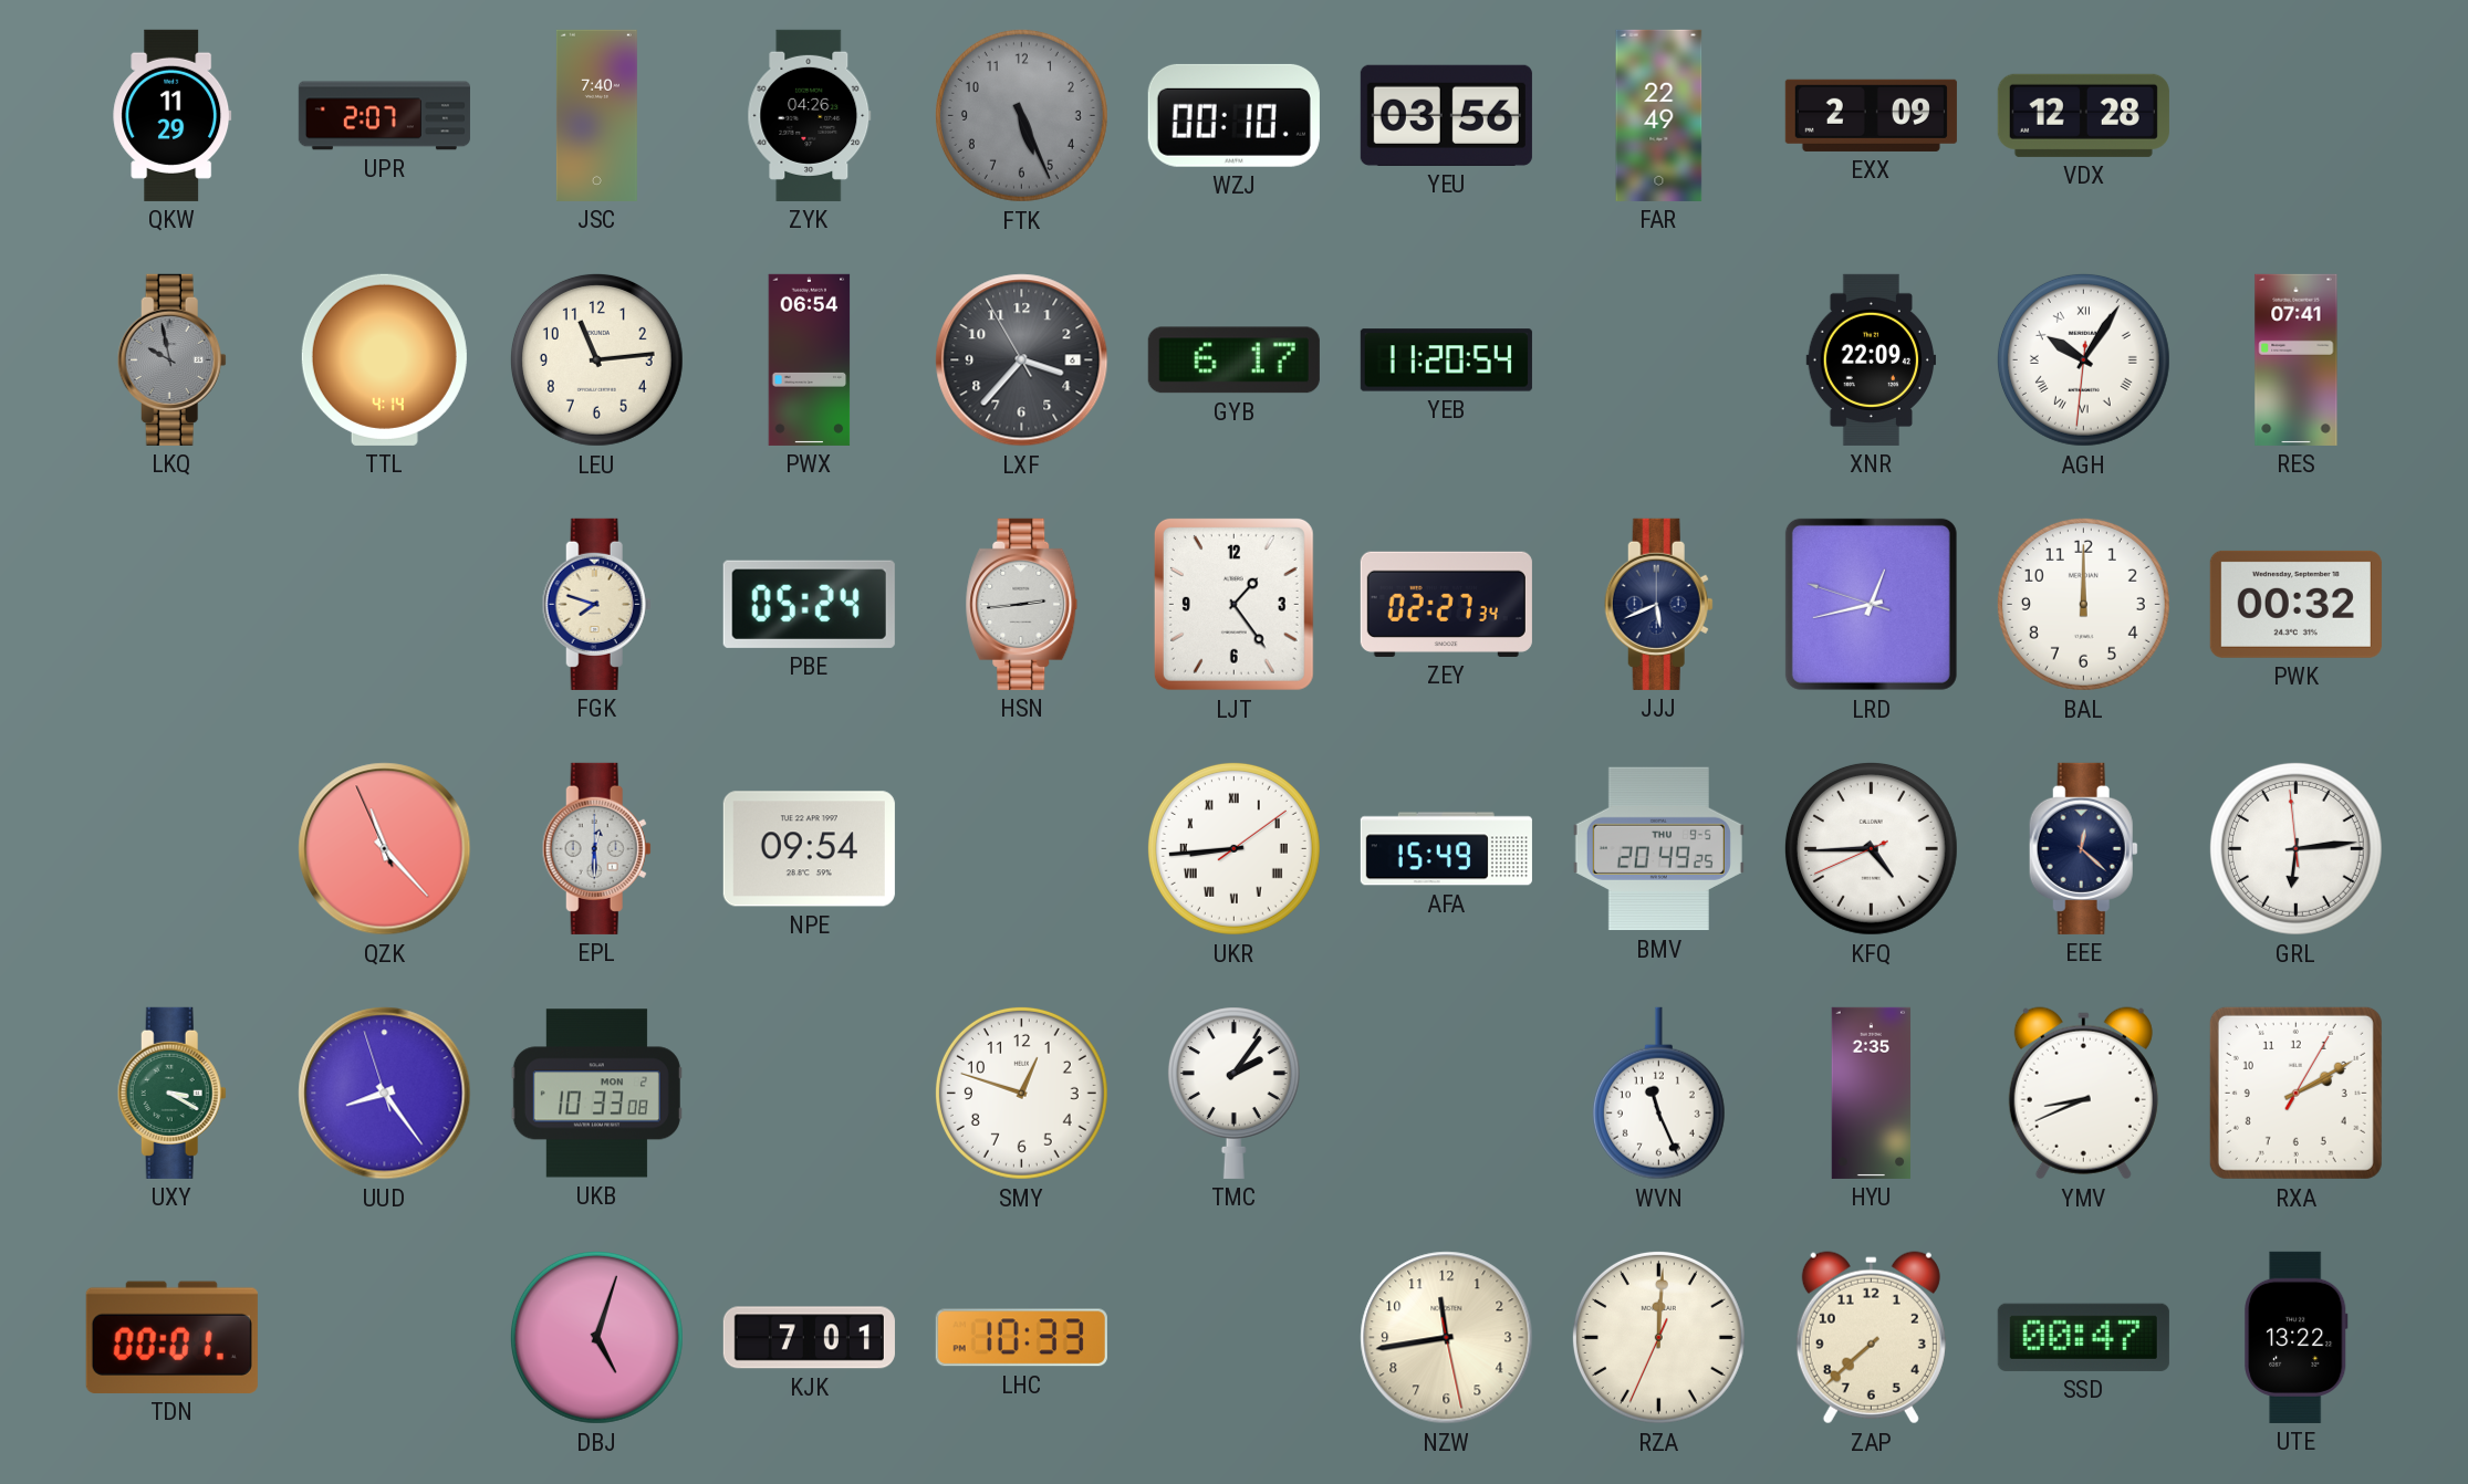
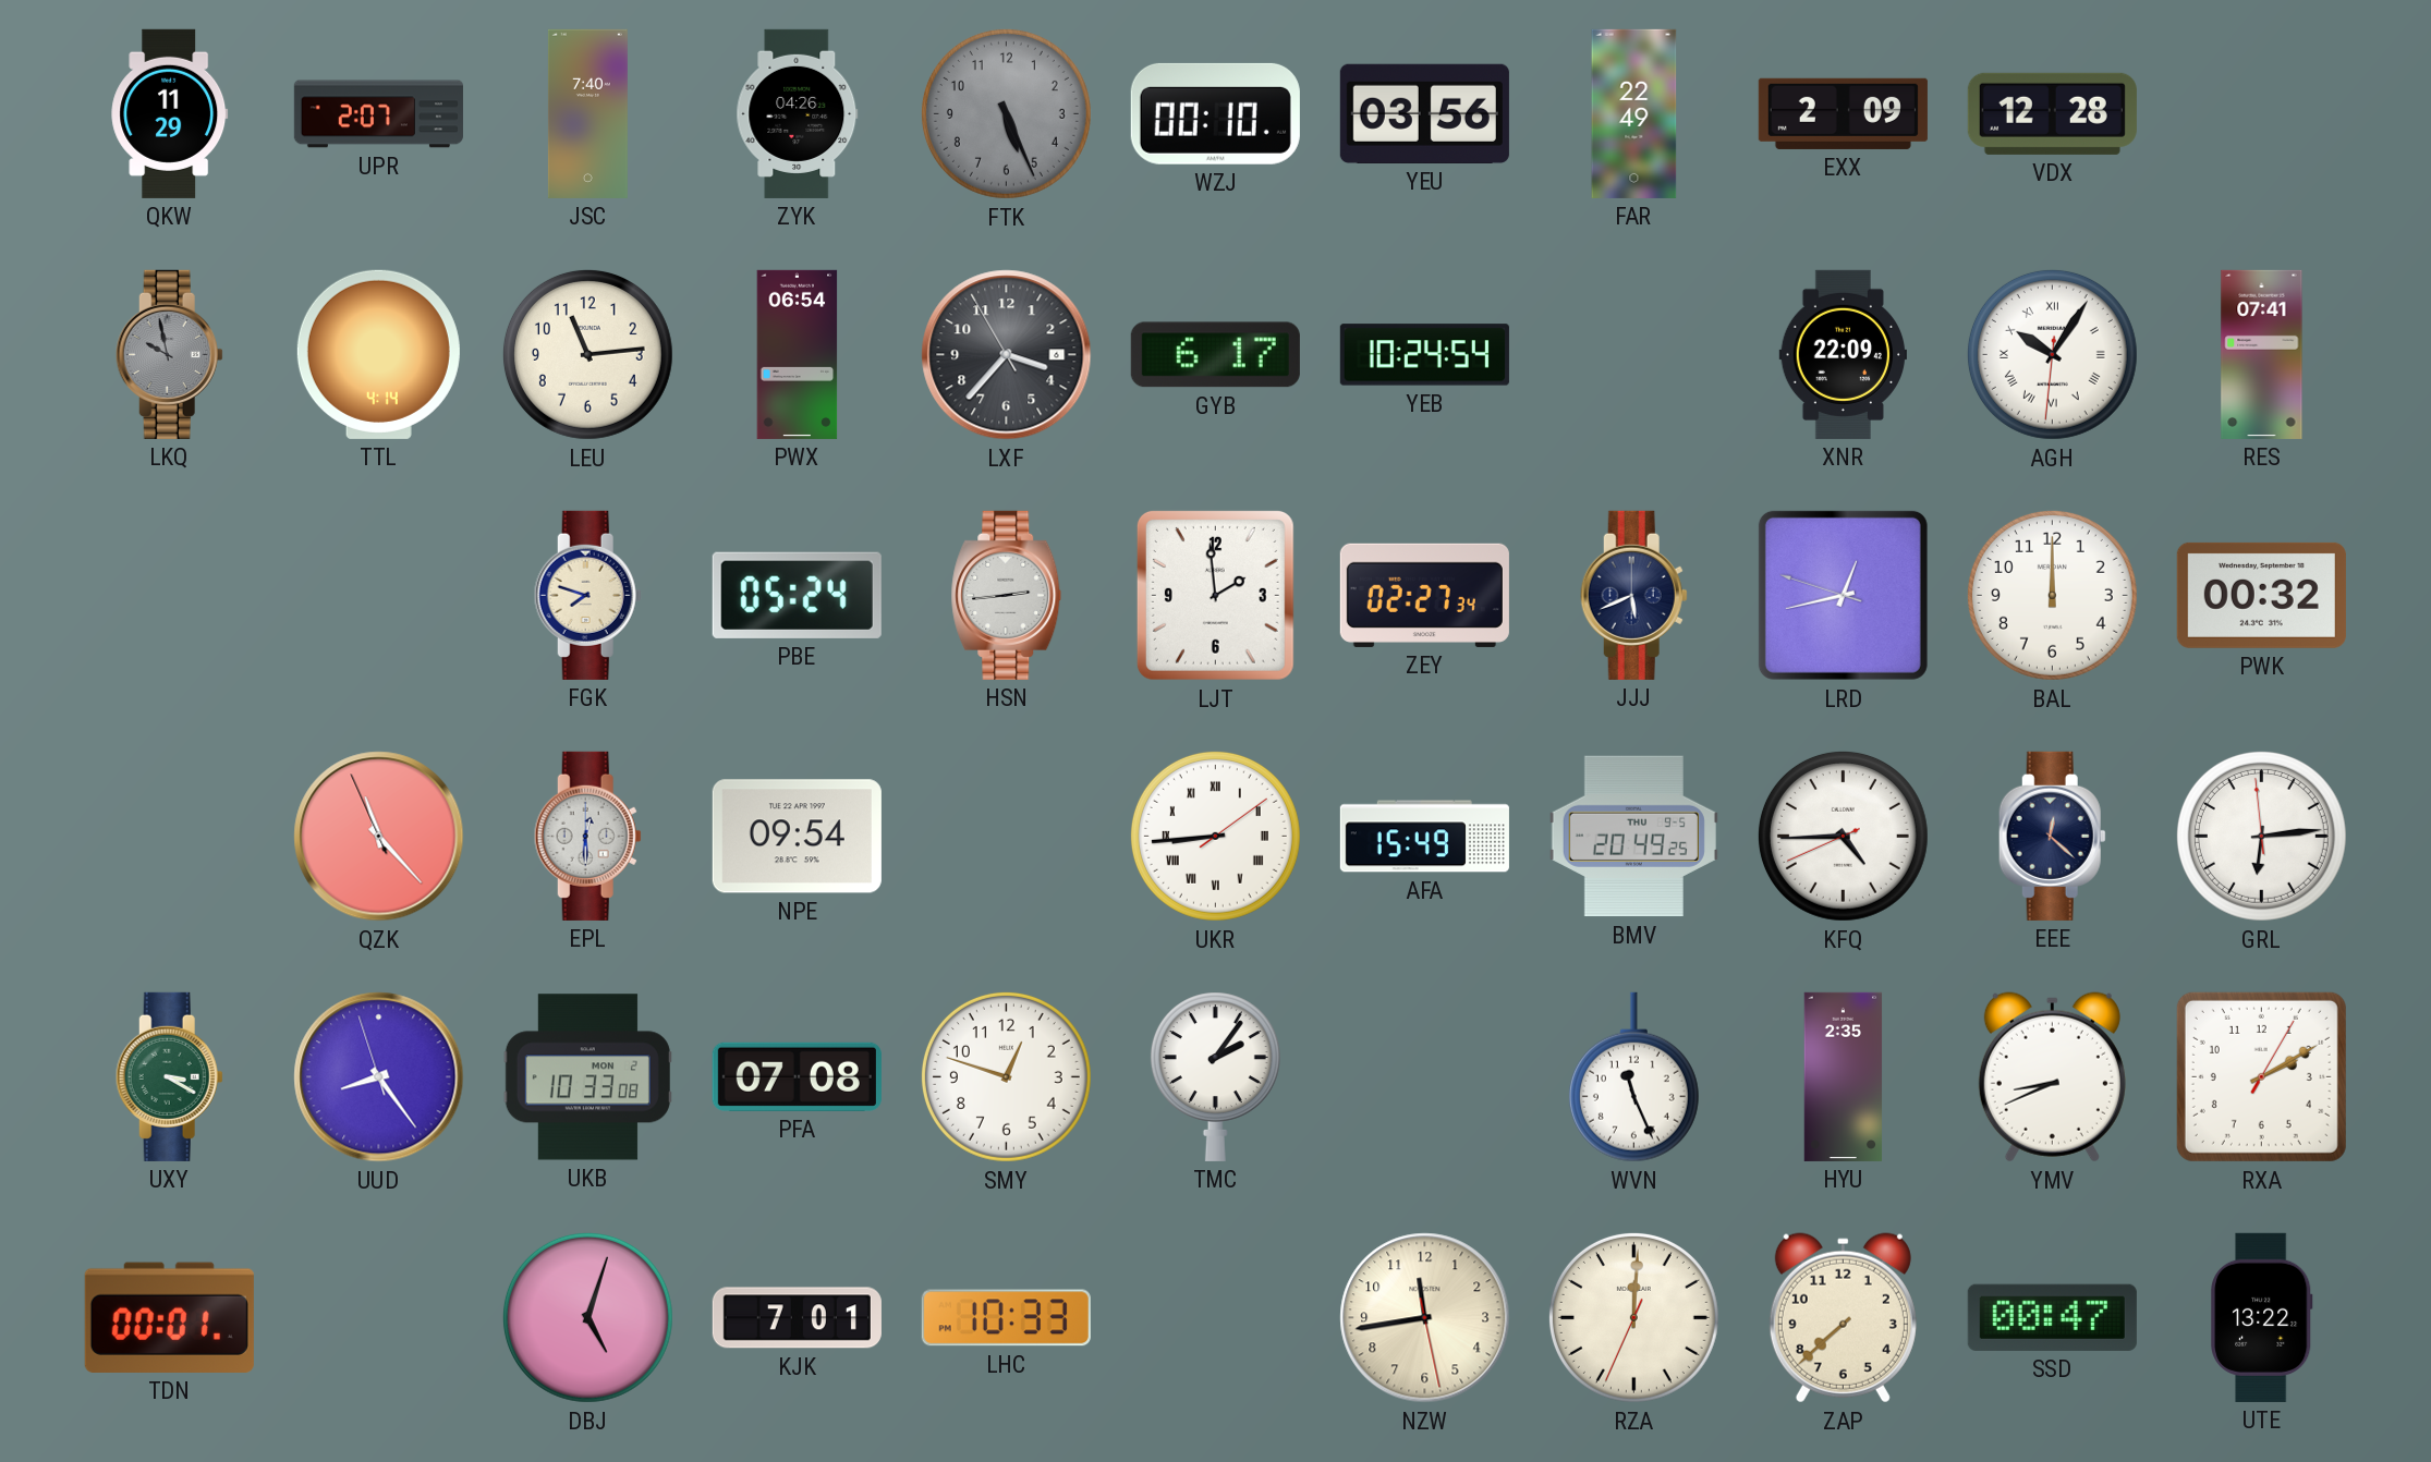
YEB: 11:20 -> 10:24
LJT: 1:24 -> 1:59
PFA: none -> 07:08
